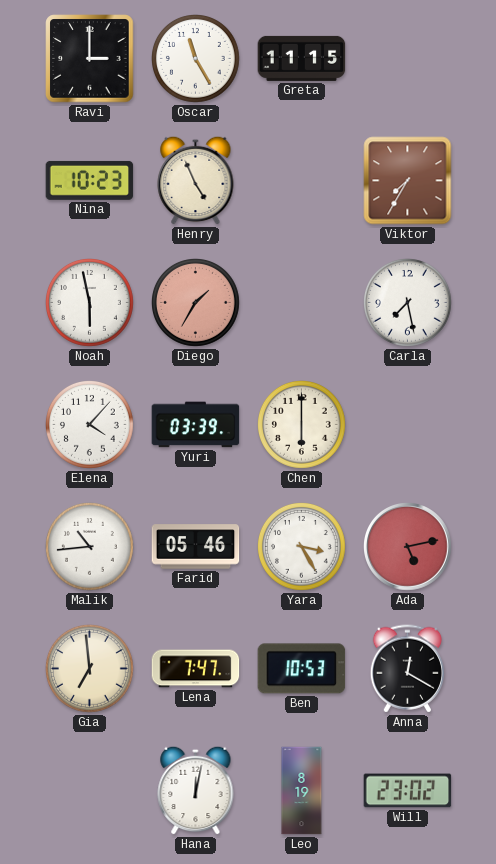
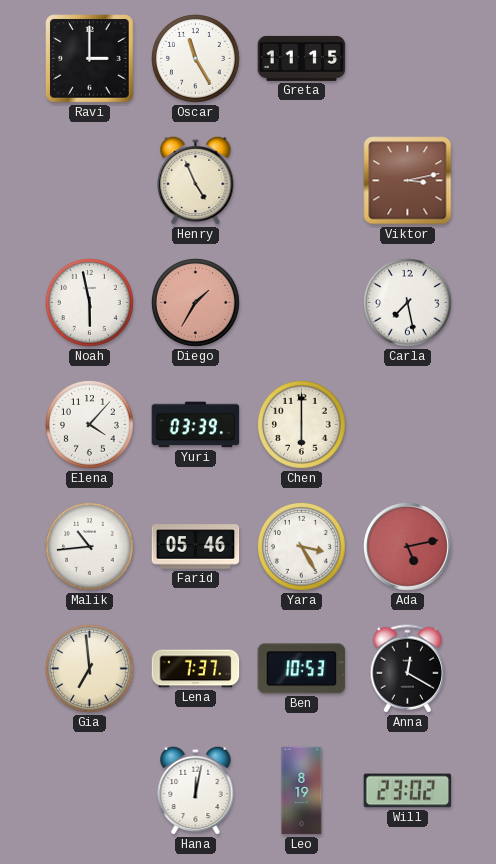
Nina: 10:23 -> none
Viktor: 7:35 -> 3:13
Lena: 7:47 -> 7:37
